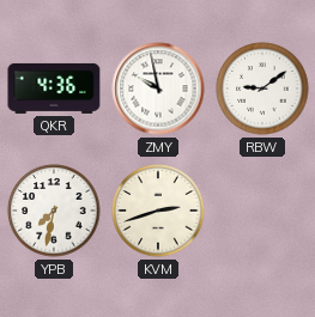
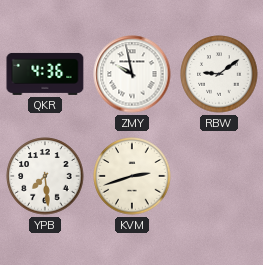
YPB: 7:32 -> 7:29
